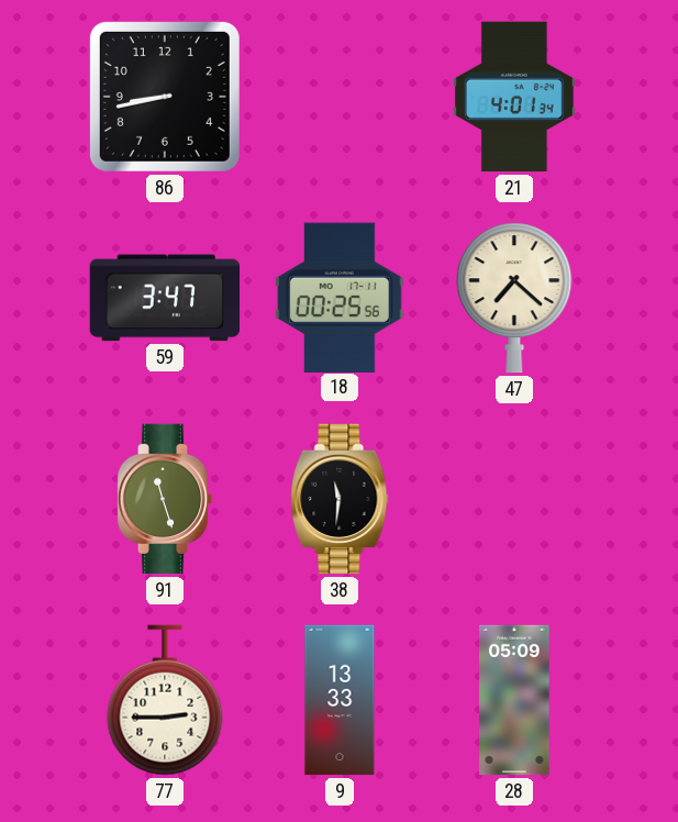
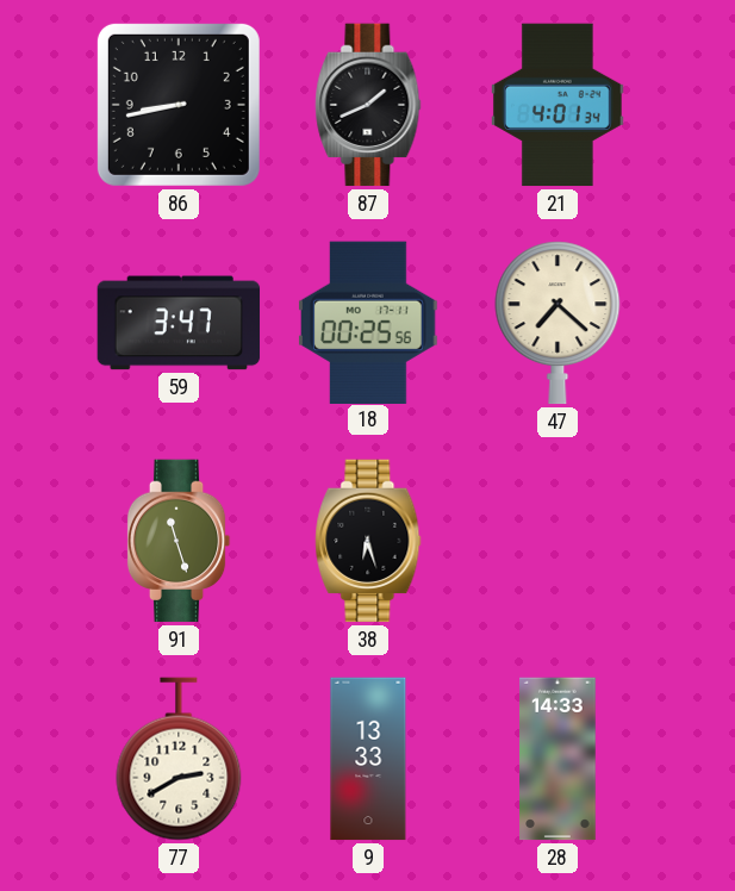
87: none -> 1:41
38: 11:31 -> 6:27
77: 2:45 -> 2:40
28: 05:09 -> 14:33
